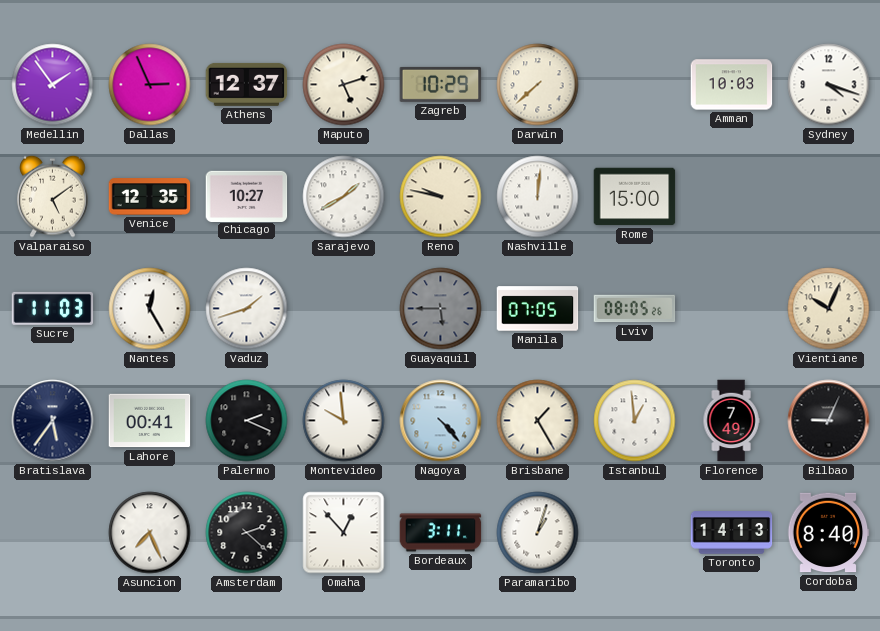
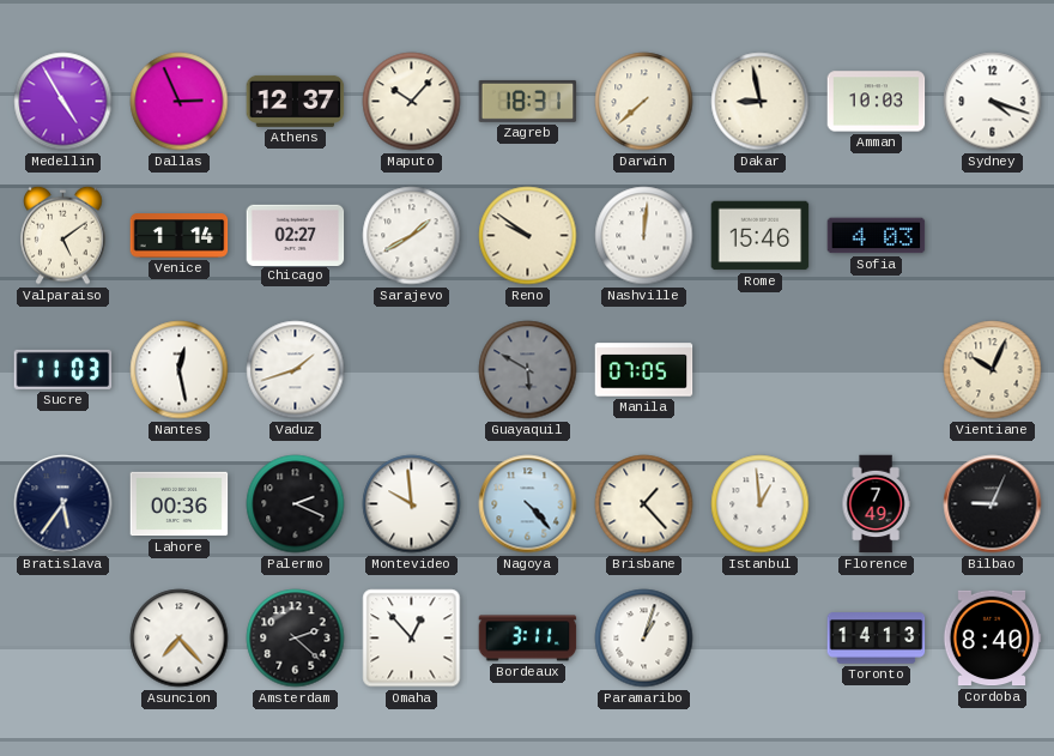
Medellin: 1:54 -> 4:55
Maputo: 5:12 -> 10:07
Zagreb: 10:29 -> 18:31
Dakar: none -> 8:58
Venice: 12:35 -> 1:14
Chicago: 10:27 -> 02:27
Reno: 9:47 -> 9:51
Rome: 15:00 -> 15:46
Sofia: none -> 4:03
Nantes: 12:25 -> 12:28
Guayaquil: 5:45 -> 5:50
Lviv: 08:05 -> none
Lahore: 00:41 -> 00:36
Brisbane: 1:25 -> 1:23
Asuncion: 7:26 -> 7:23
